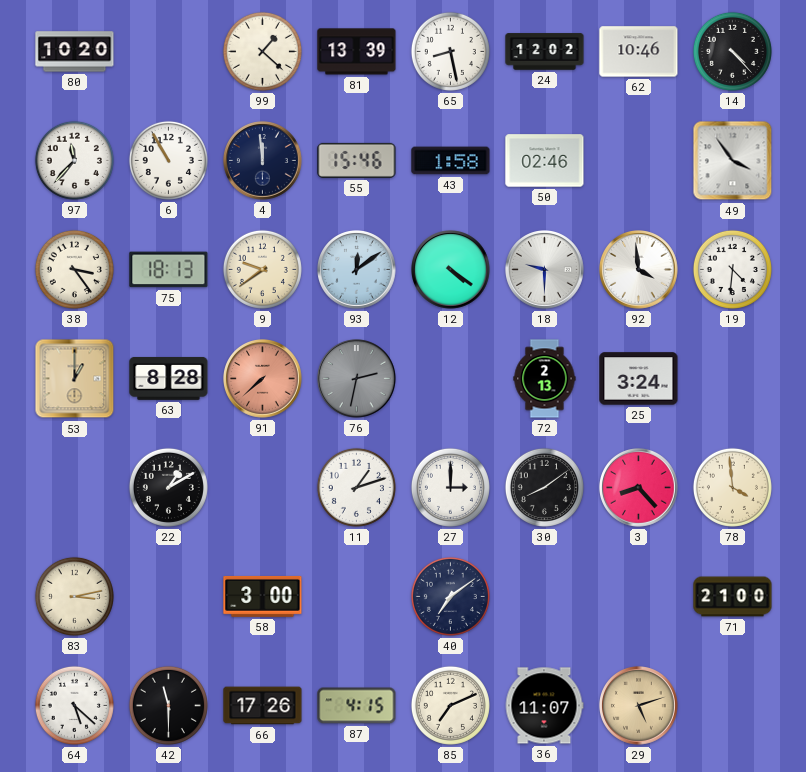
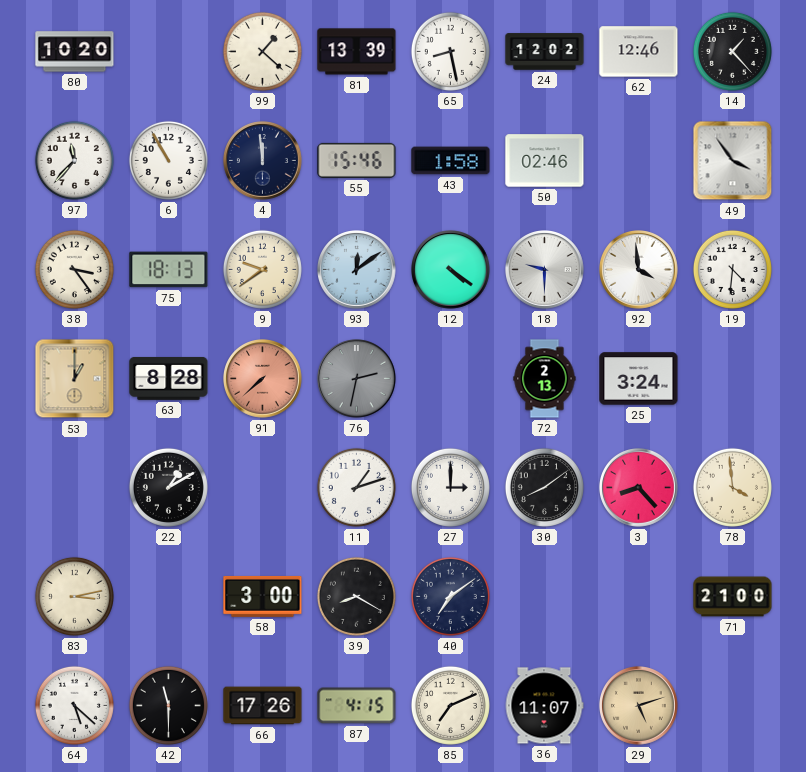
62: 10:46 -> 12:46
14: 4:23 -> 1:23
39: none -> 8:20
